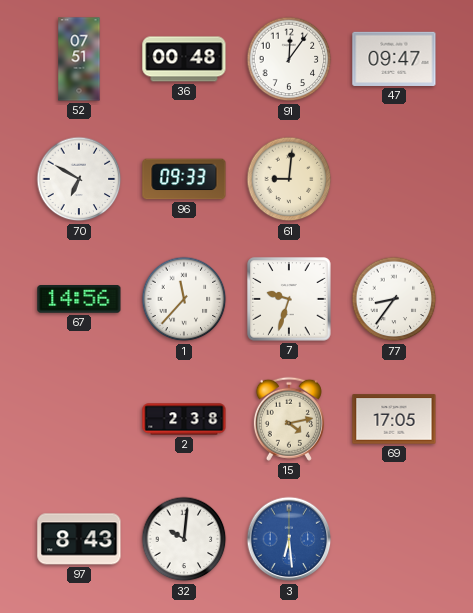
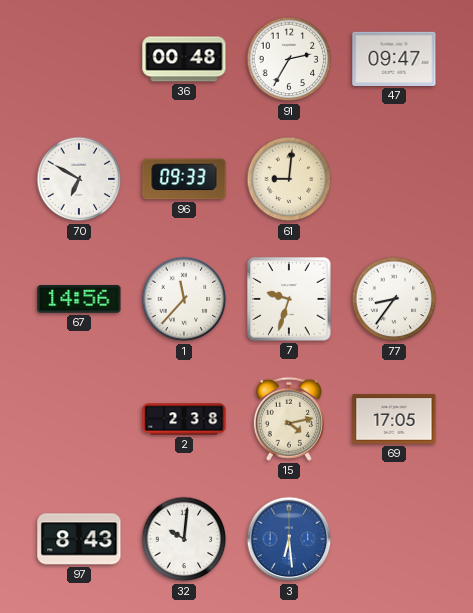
52: 07:51 -> none
91: 12:06 -> 2:35
